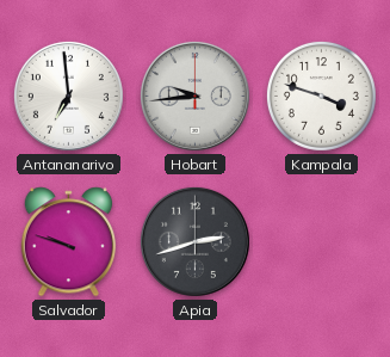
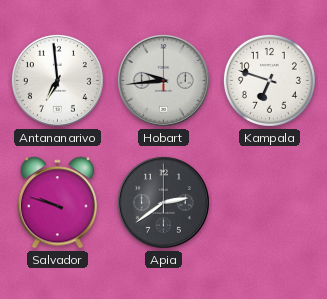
Kampala: 3:48 -> 6:48
Apia: 2:42 -> 2:39
